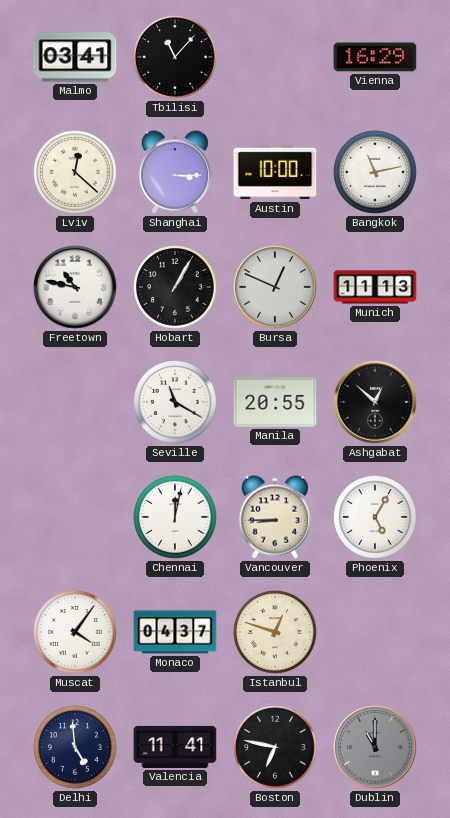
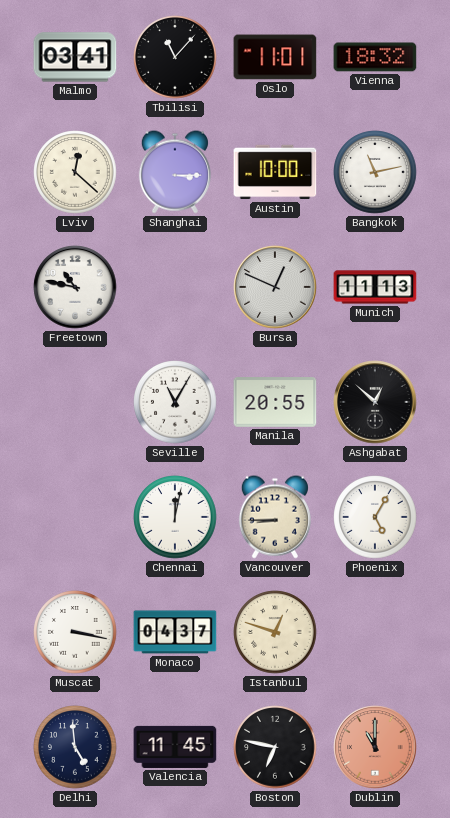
Oslo: none -> 11:01
Vienna: 16:29 -> 18:32
Hobart: 1:05 -> none
Seville: 11:20 -> 11:05
Muscat: 4:06 -> 3:17
Valencia: 11:41 -> 11:45
Dublin dial: grey -> salmon
